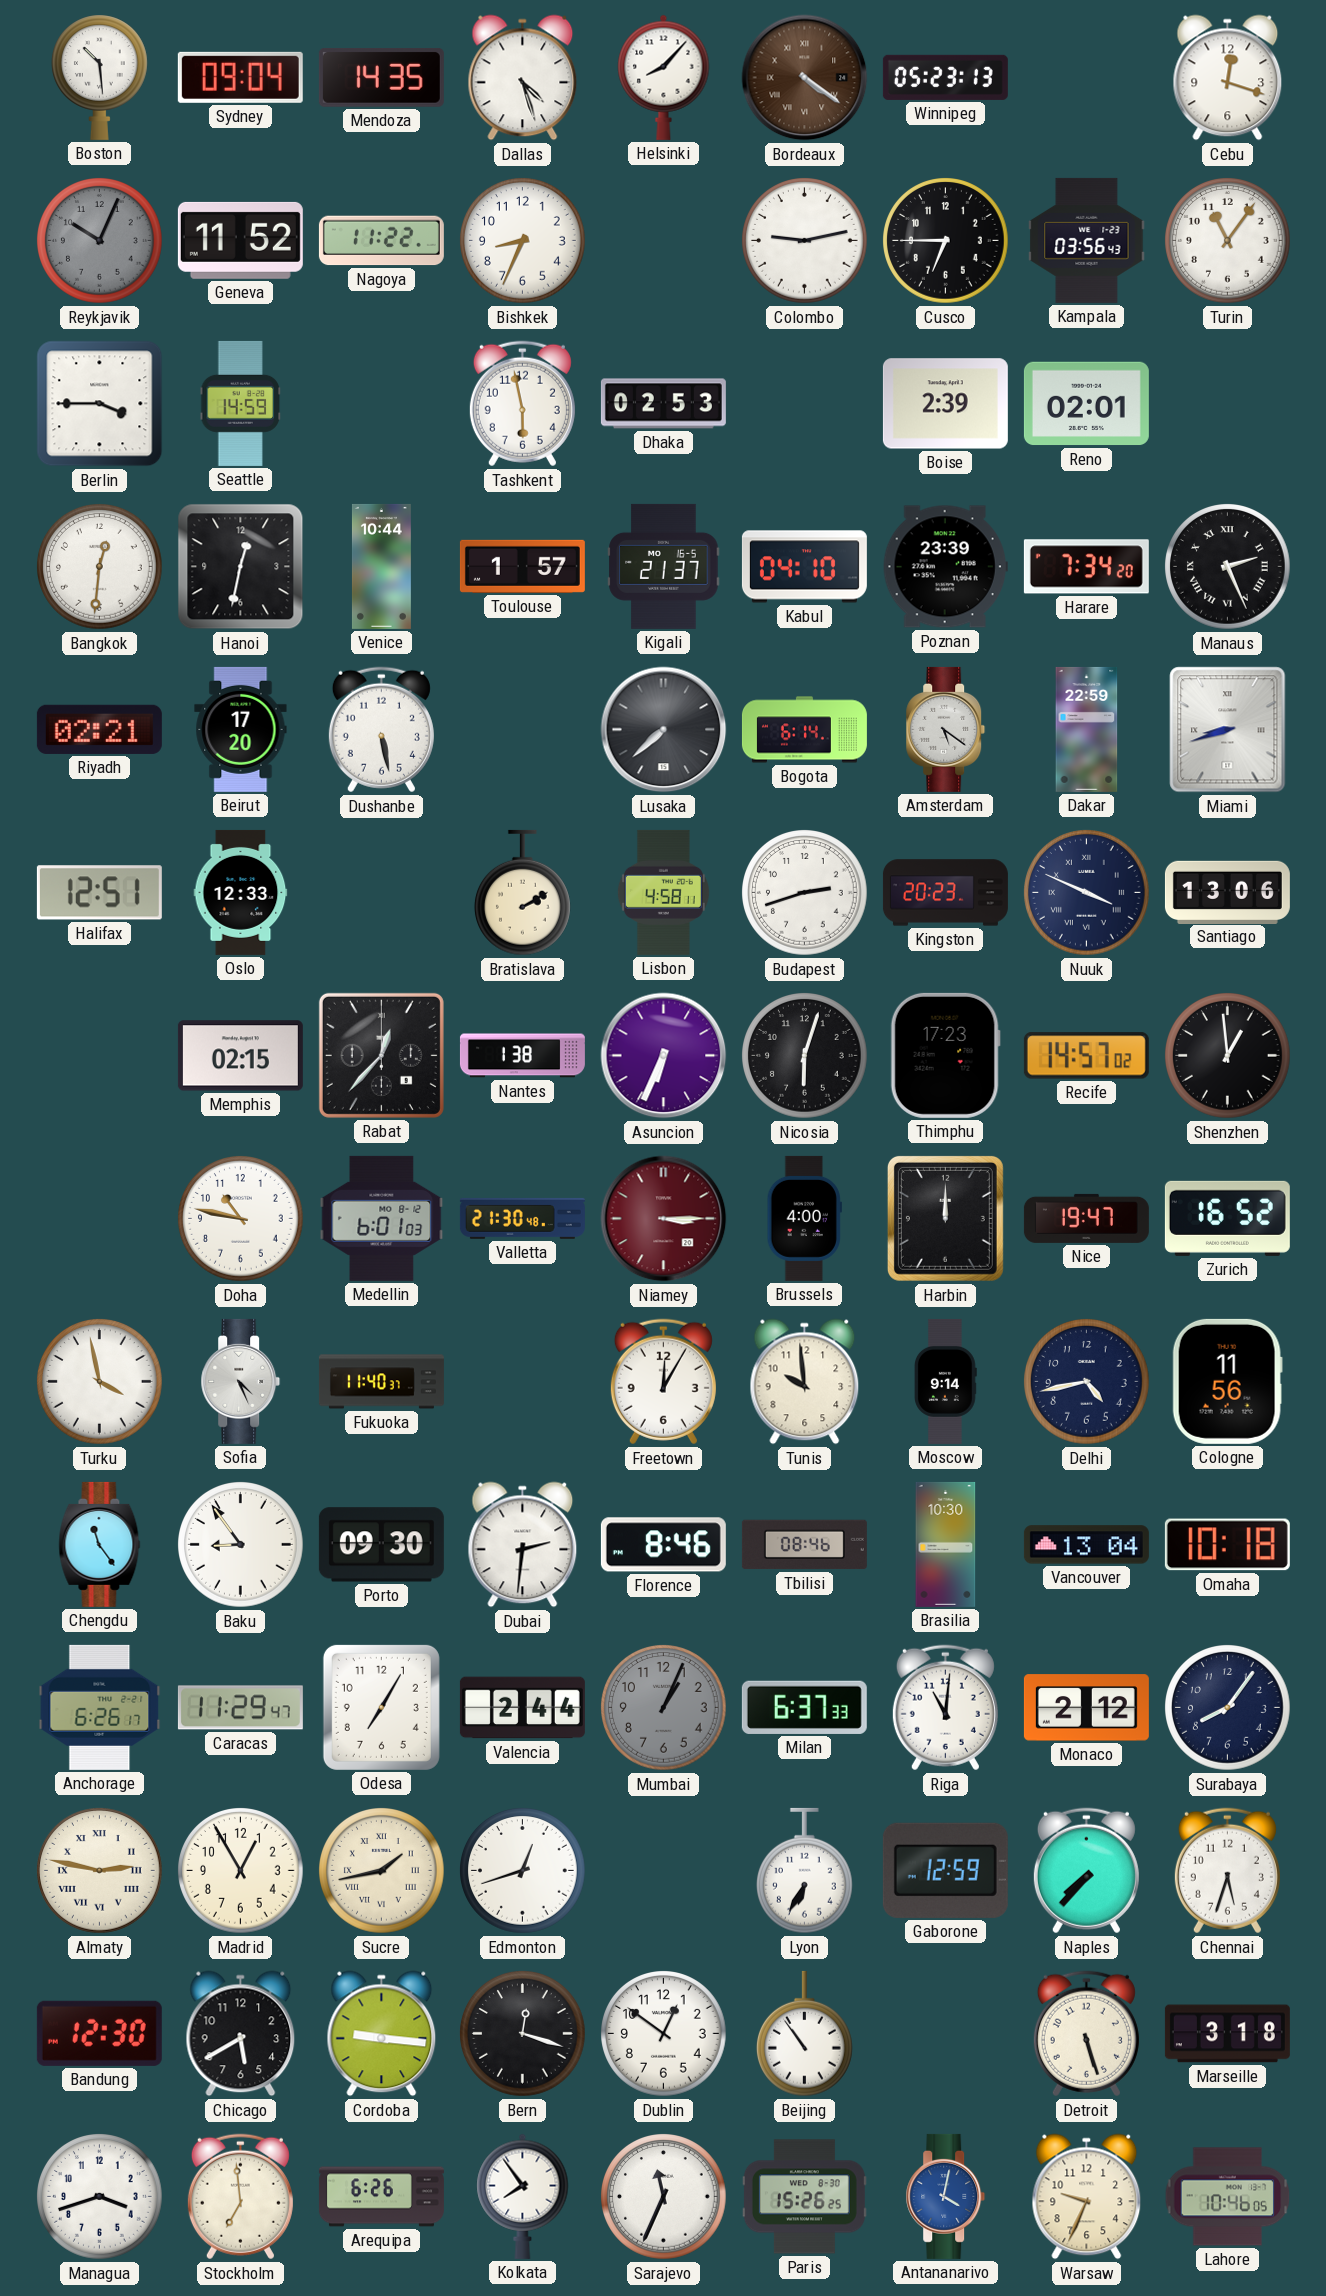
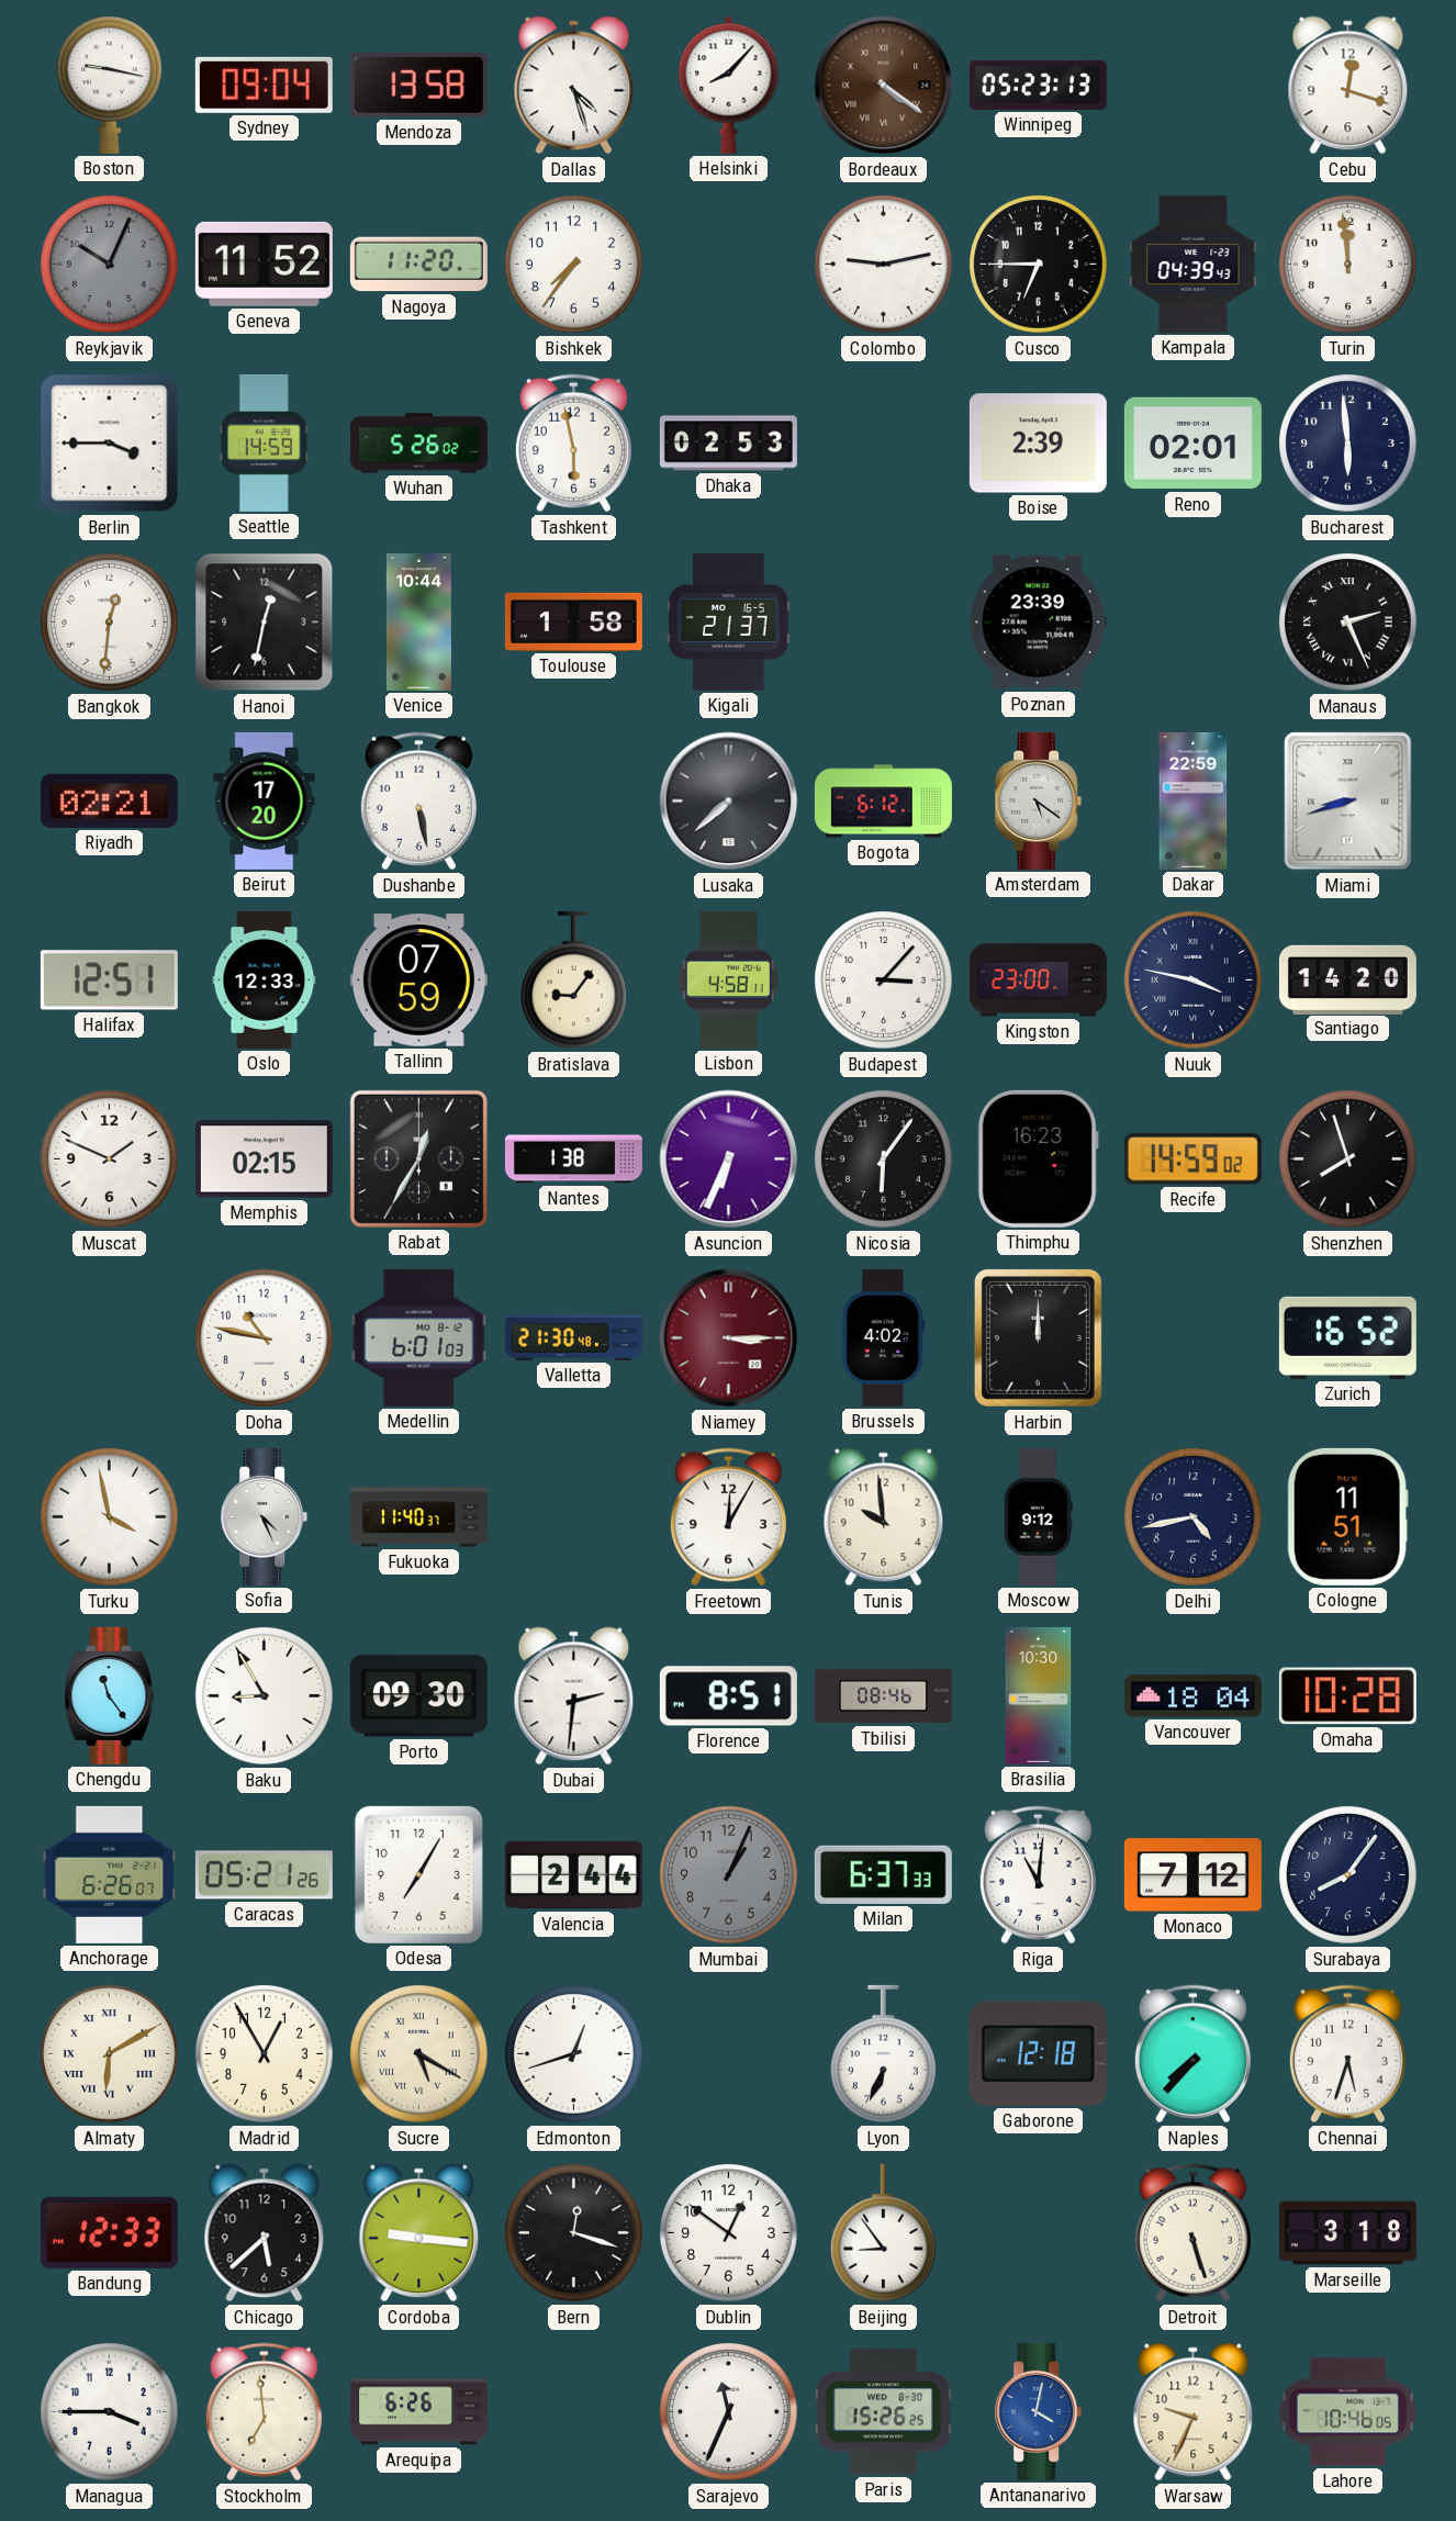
Boston: 10:29 -> 9:17
Mendoza: 14:35 -> 13:58
Nagoya: 11:22 -> 11:20
Bishkek: 8:34 -> 7:36
Kampala: 03:56 -> 04:39
Turin: 11:06 -> 11:59
Wuhan: none -> 5:26
Bucharest: none -> 5:59
Toulouse: 1:57 -> 1:58
Kabul: 04:10 -> none
Harare: 7:34 -> none
Bogota: 6:14 -> 6:12
Tallinn: none -> 07:59
Bratislava: 2:10 -> 9:06
Budapest: 2:42 -> 3:07
Kingston: 20:23 -> 23:00
Nuuk: 3:49 -> 3:47
Santiago: 13:06 -> 14:20
Muscat: none -> 1:49
Rabat: 12:37 -> 12:35
Nicosia: 6:03 -> 6:06
Thimphu: 17:23 -> 16:23
Recife: 14:57 -> 14:59
Shenzhen: 12:59 -> 7:57
Brussels: 4:00 -> 4:02
Nice: 19:47 -> none
Moscow: 9:14 -> 9:12
Cologne: 11:56 -> 11:51
Baku: 8:54 -> 8:55
Florence: 8:46 -> 8:51
Vancouver: 13:04 -> 18:04
Omaha: 10:18 -> 10:28
Anchorage: 6:26:17 -> 6:26:07
Caracas: 11:29 -> 05:21
Monaco: 2:12 -> 7:12
Almaty: 2:47 -> 6:10
Sucre: 1:43 -> 5:20
Lyon: 6:35 -> 6:34
Gaborone: 12:59 -> 12:18
Bandung: 12:30 -> 12:33
Chicago: 5:40 -> 5:38
Beijing: 10:54 -> 8:54
Managua: 3:42 -> 3:45
Kolkata: 7:54 -> none
